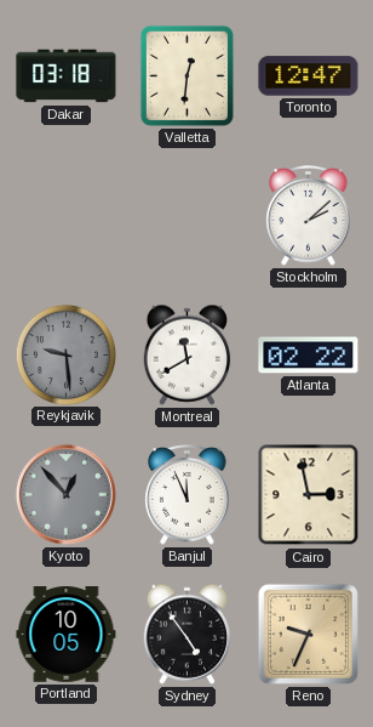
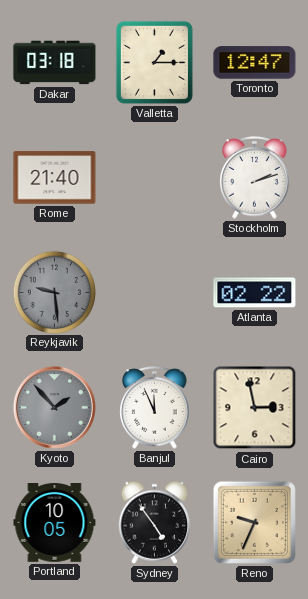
Valletta: 12:31 -> 1:15
Rome: none -> 21:40
Stockholm: 2:08 -> 2:12
Montreal: 11:40 -> none
Kyoto: 12:53 -> 1:53
